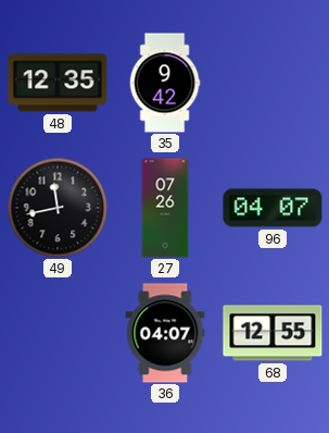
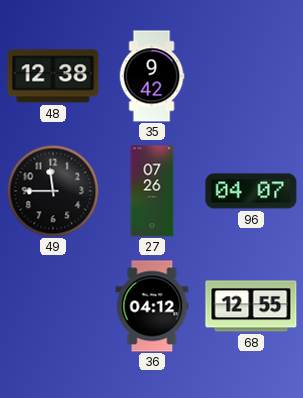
48: 12:35 -> 12:38
49: 11:43 -> 11:45
36: 04:07 -> 04:12
